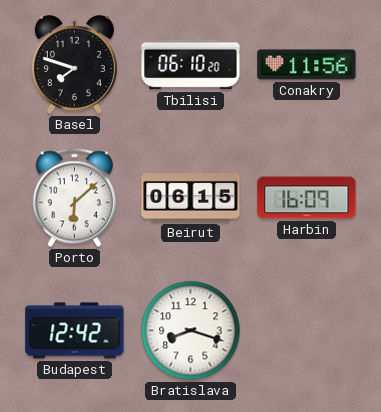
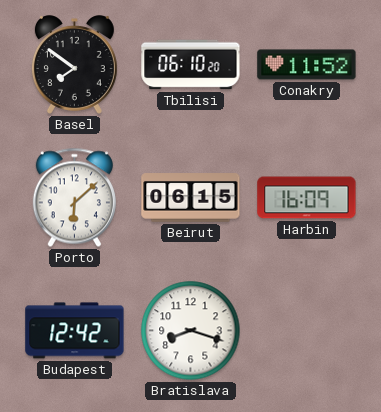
Basel: 7:48 -> 7:51
Conakry: 11:56 -> 11:52
